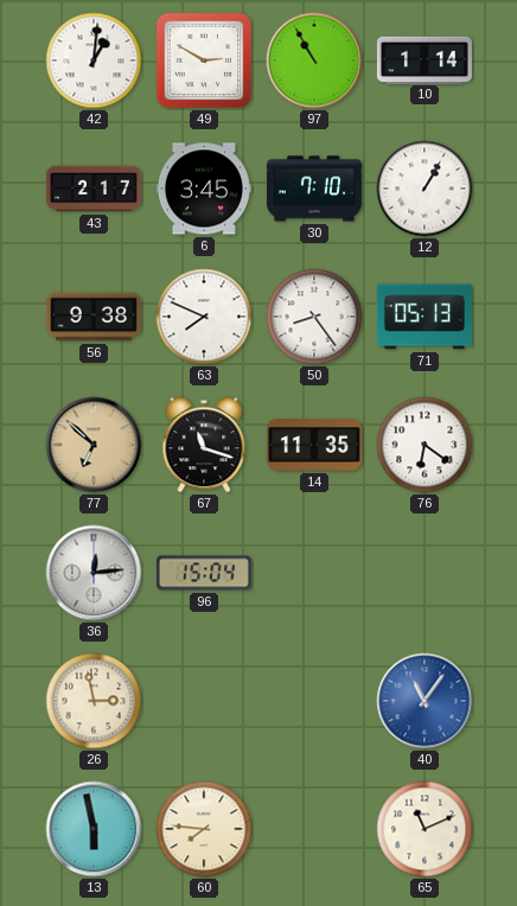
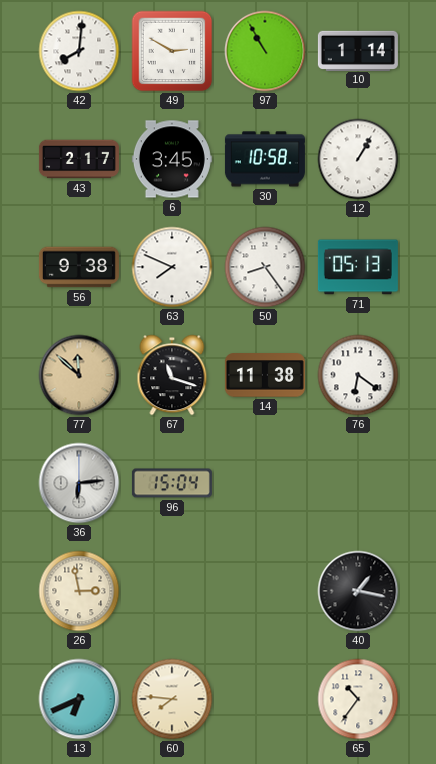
42: 1:01 -> 8:01
30: 7:10 -> 10:58
77: 6:52 -> 11:52
14: 11:35 -> 11:38
36: 12:14 -> 6:14
40: 11:06 -> 1:17
40 dial: blue -> black
13: 5:58 -> 6:41
65: 11:11 -> 10:36
